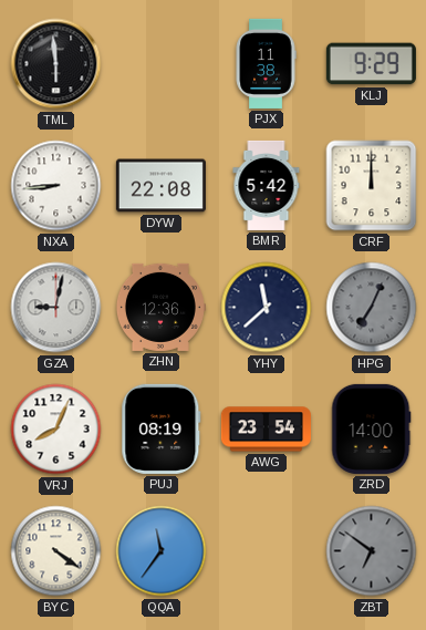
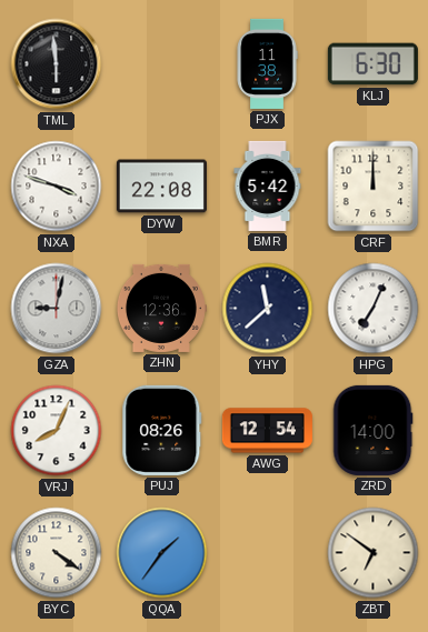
KLJ: 9:29 -> 6:30
NXA: 8:44 -> 3:48
HPG dial: grey -> white
PUJ: 08:19 -> 08:26
AWG: 23:54 -> 12:54
QQA: 11:36 -> 1:36
ZBT dial: grey -> cream
